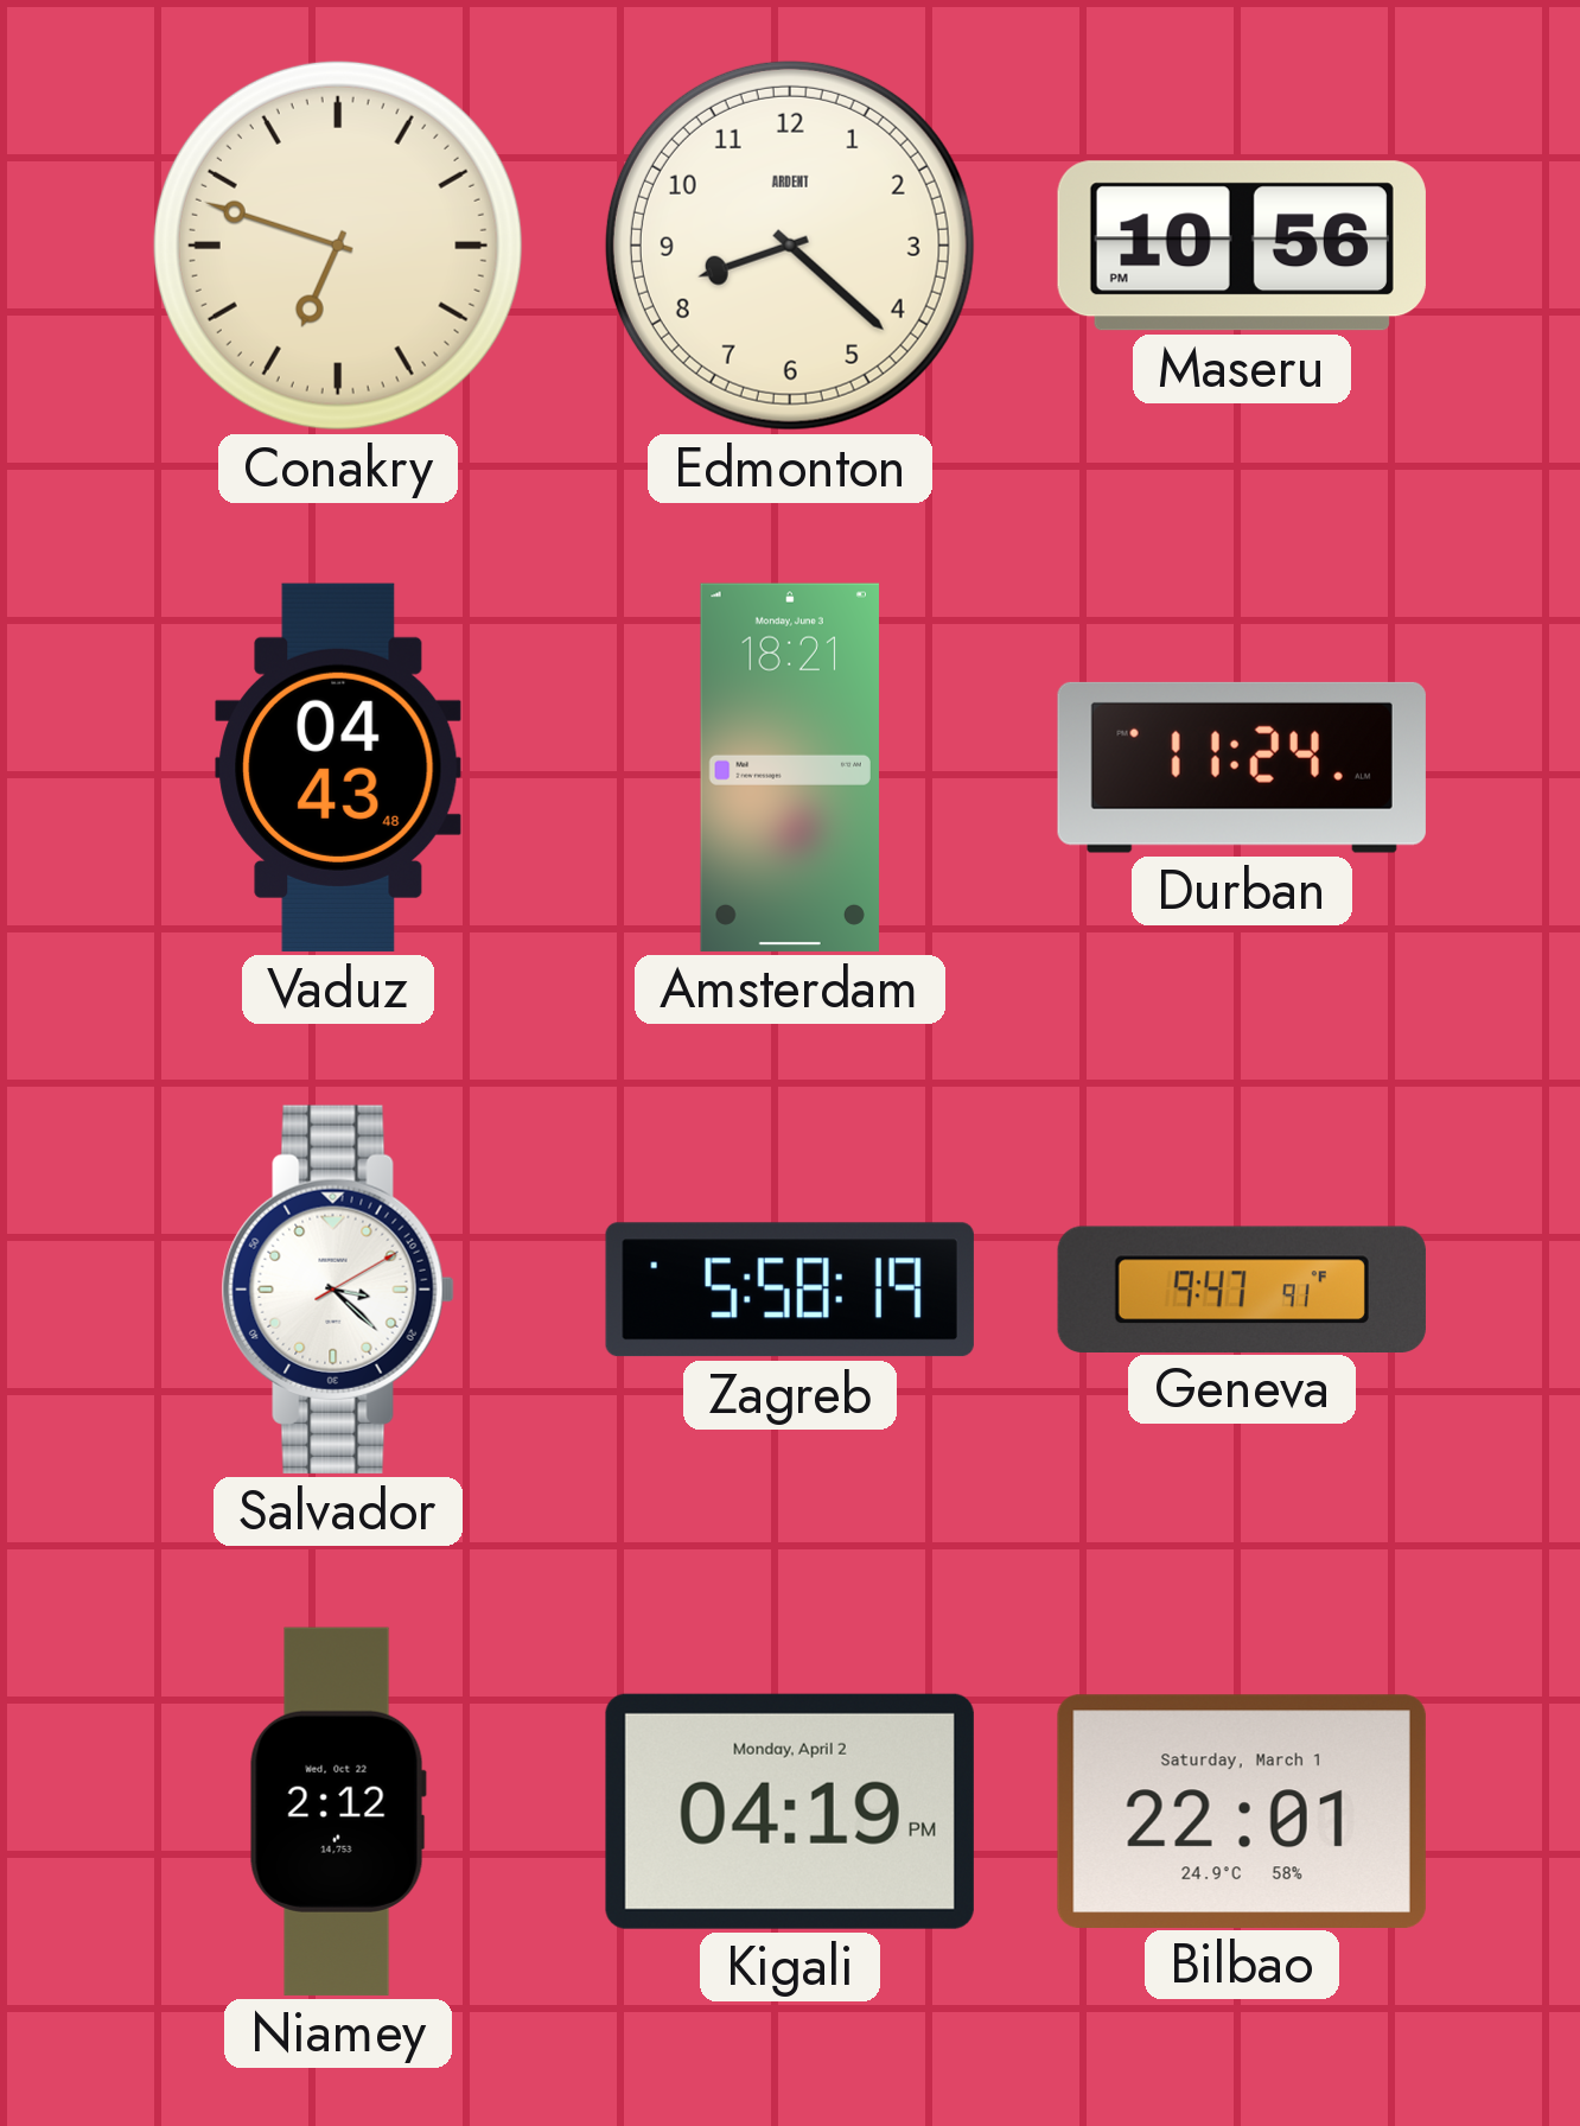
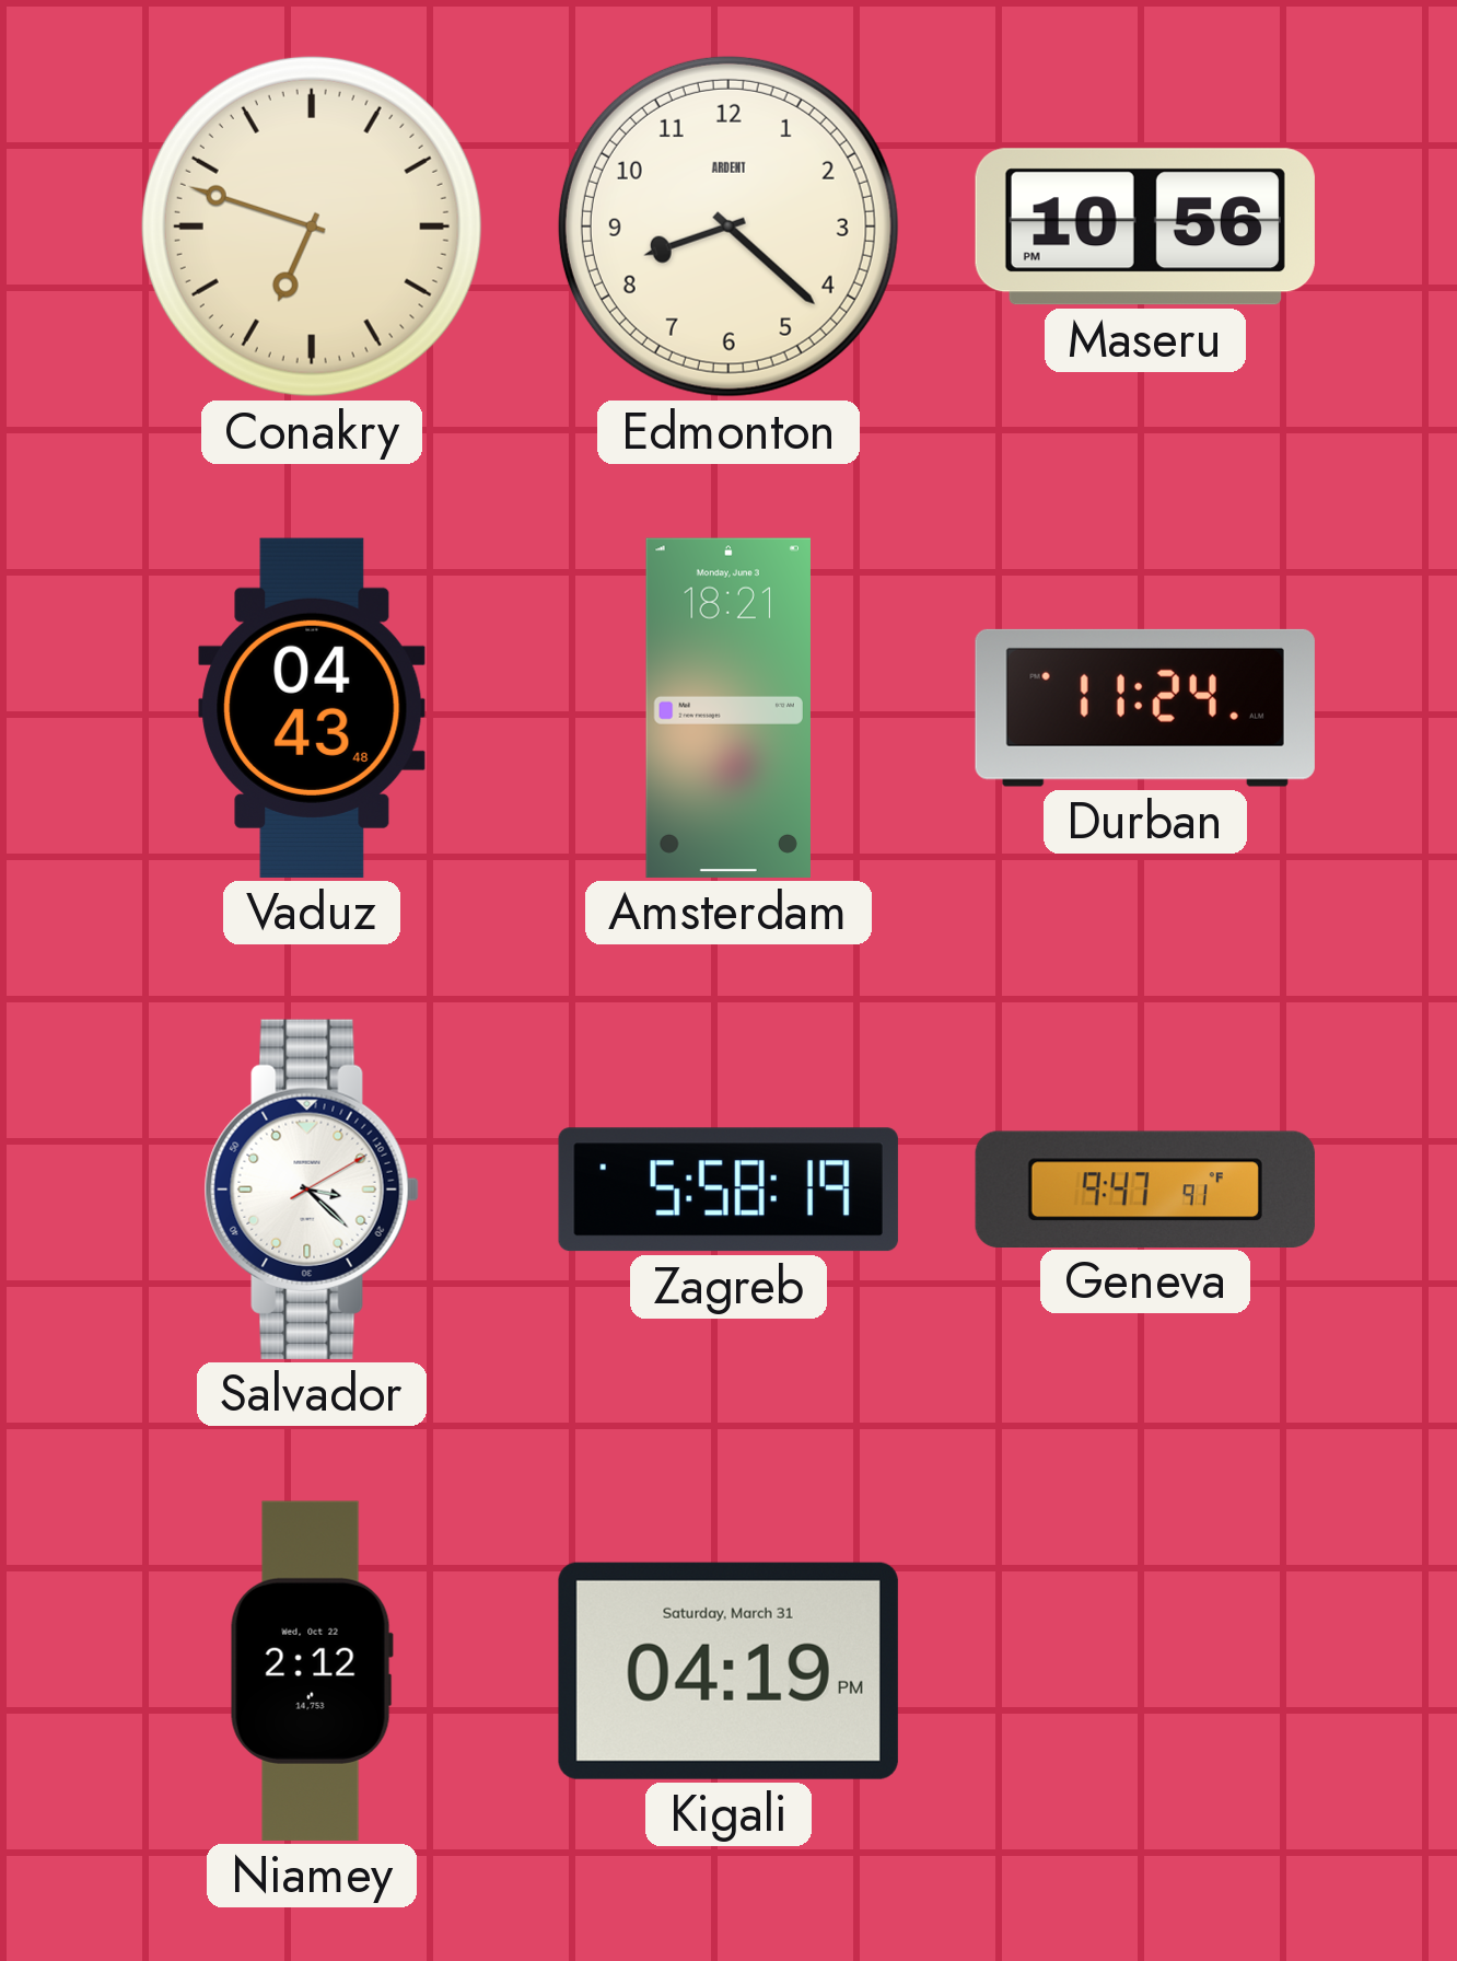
Kigali date: Monday, April 2 -> Saturday, March 31
Bilbao: 22:01 -> none
